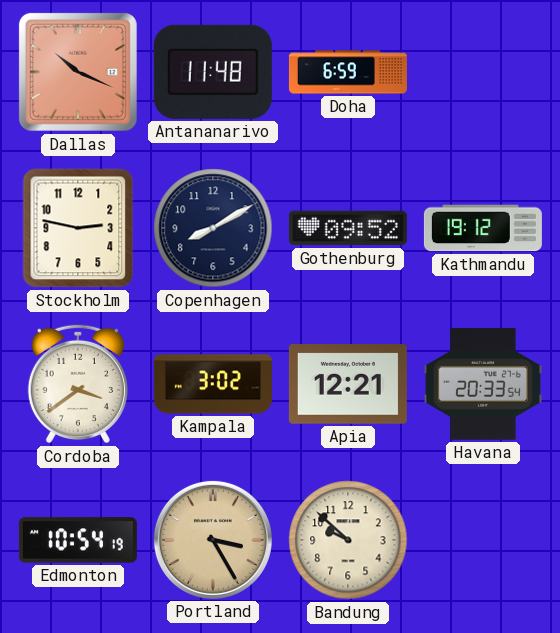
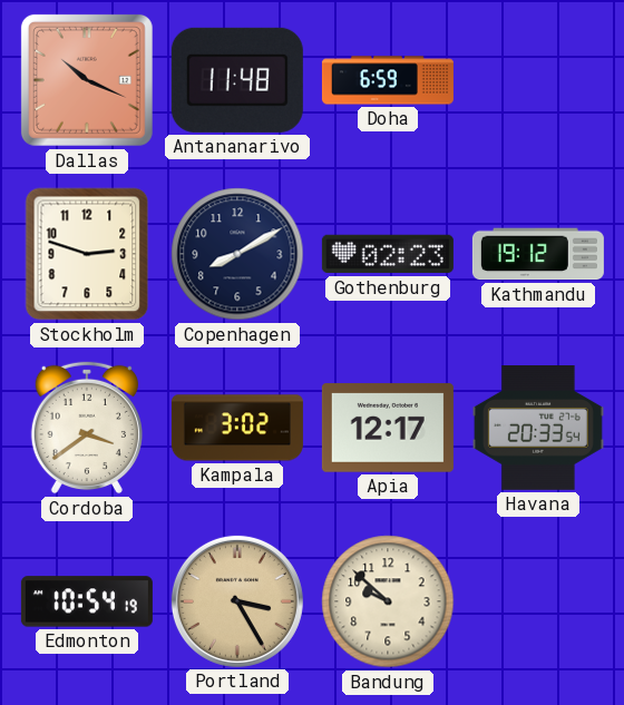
Stockholm: 2:47 -> 2:48
Gothenburg: 09:52 -> 02:23
Apia: 12:21 -> 12:17
